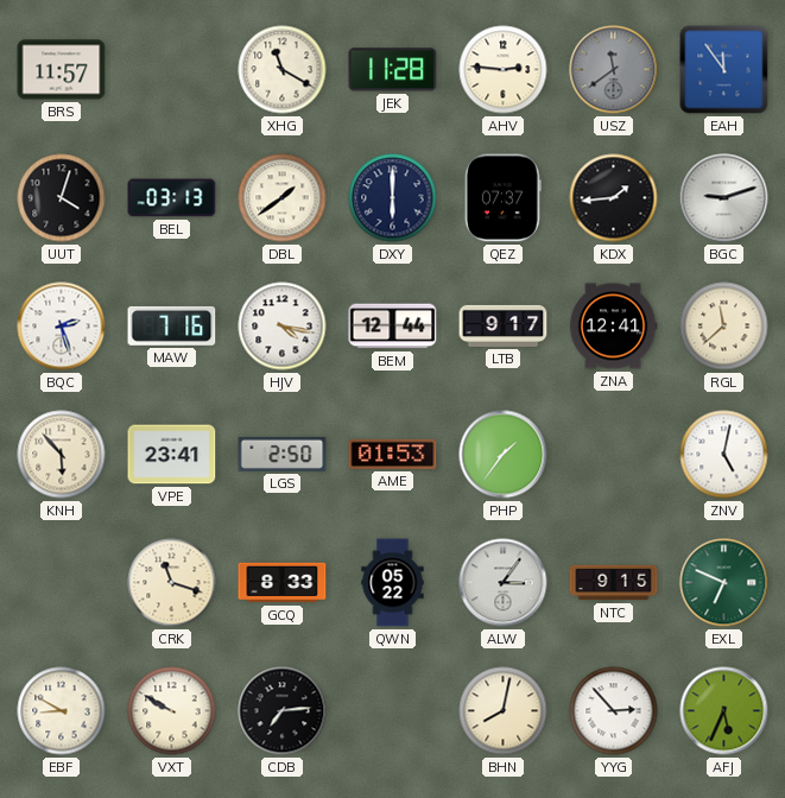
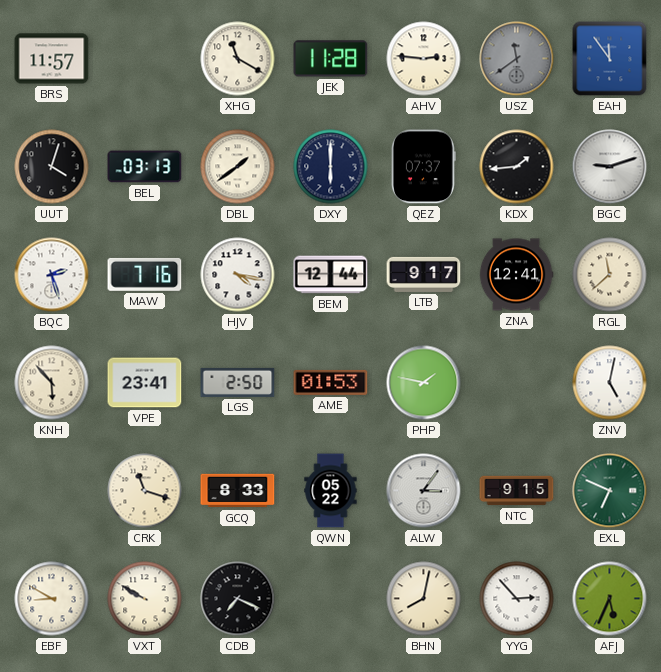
PHP: 1:36 -> 1:47
CDB: 7:14 -> 7:19
